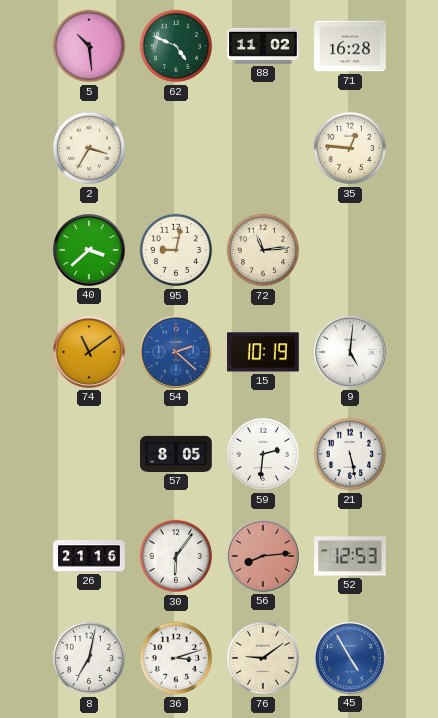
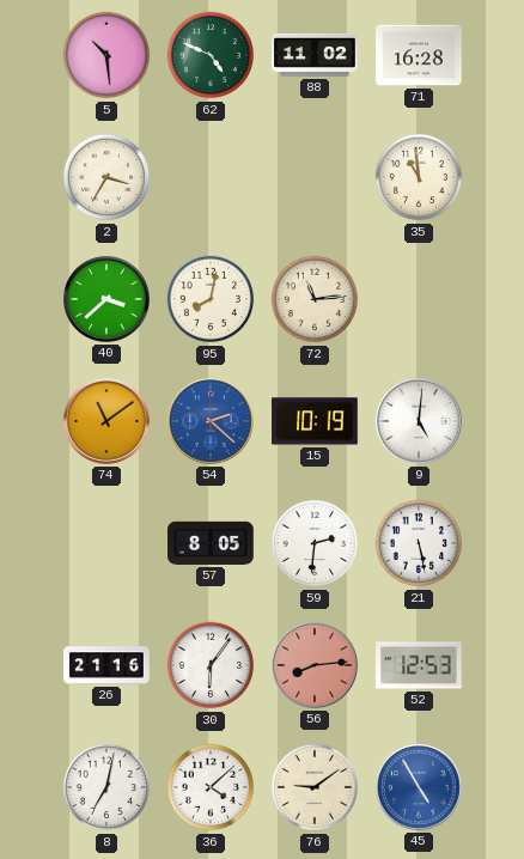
35: 12:46 -> 10:59
95: 9:02 -> 8:02
36: 3:12 -> 4:08
